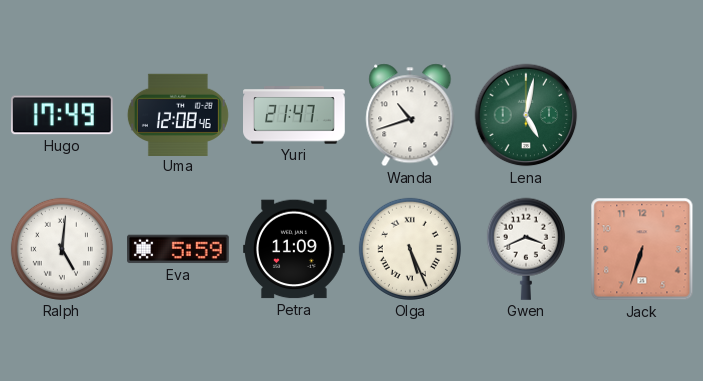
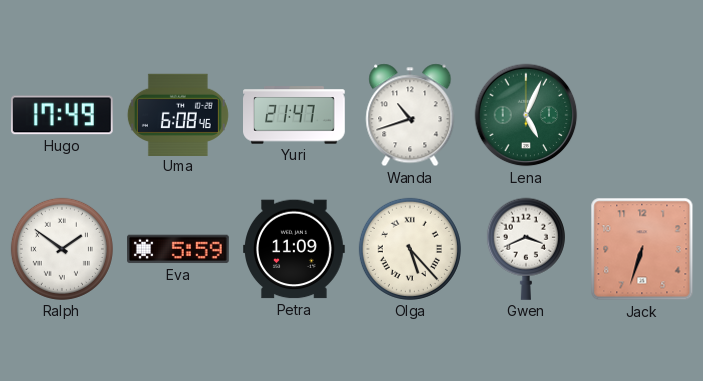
Uma: 12:08 -> 6:08
Lena: 5:02 -> 5:04
Ralph: 5:01 -> 1:51
Olga: 5:26 -> 5:23
